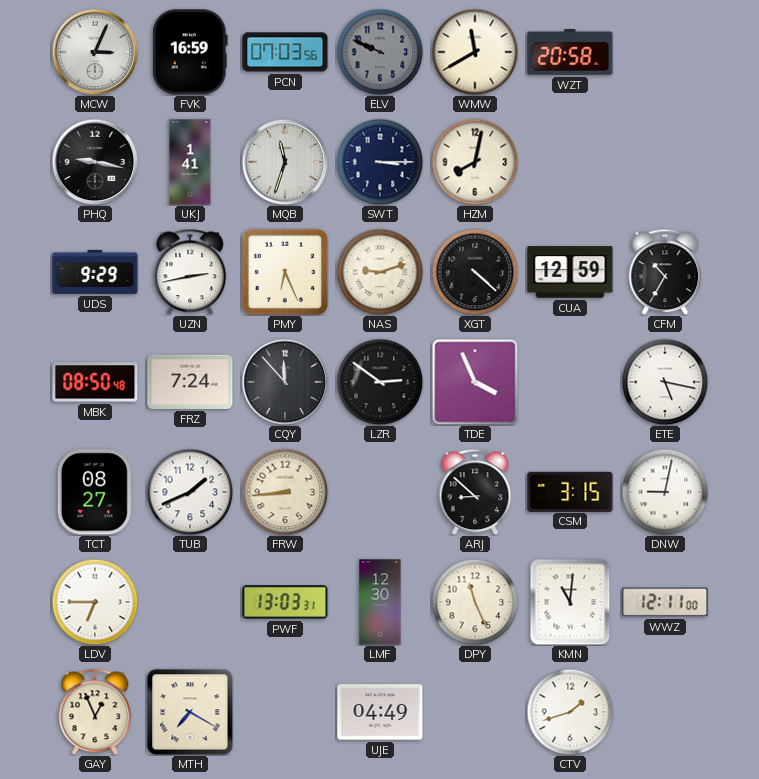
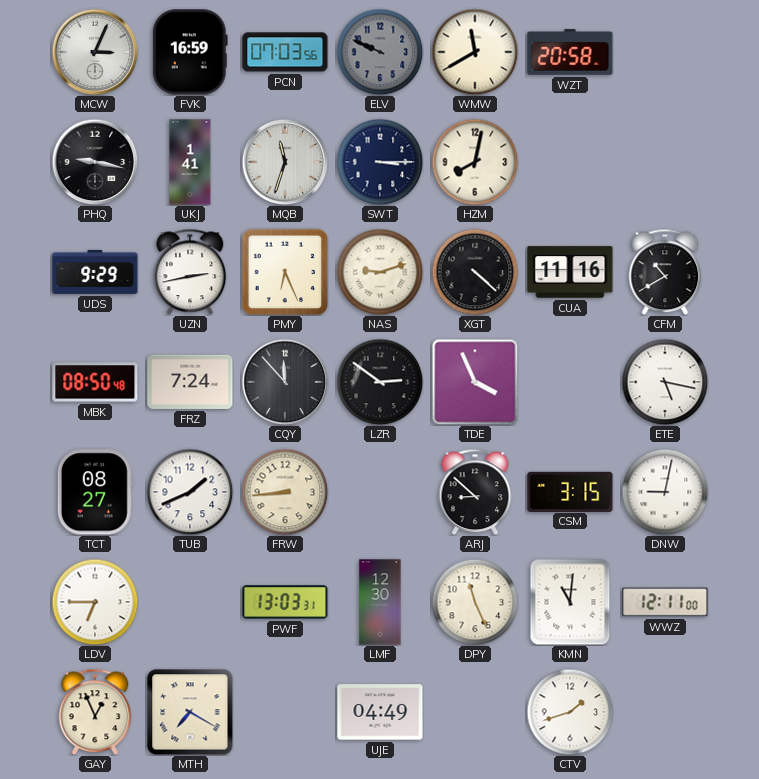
CUA: 12:59 -> 11:16
CFM: 10:35 -> 10:40
